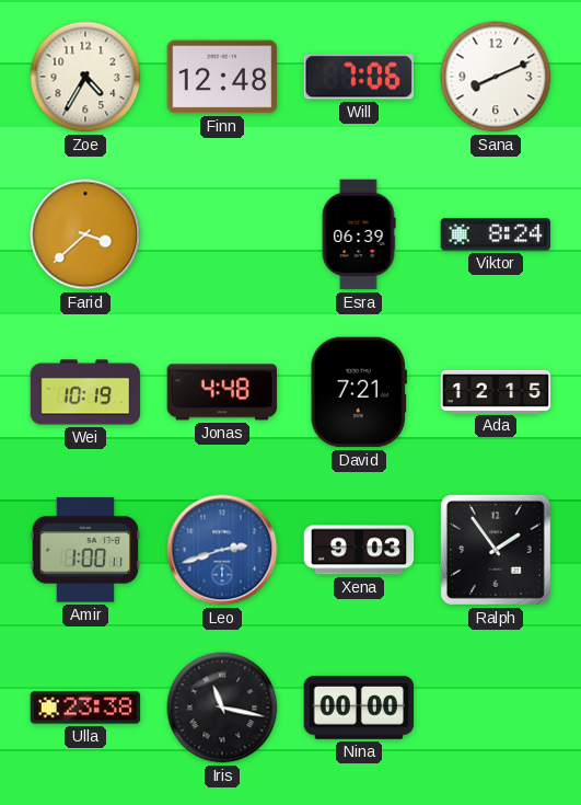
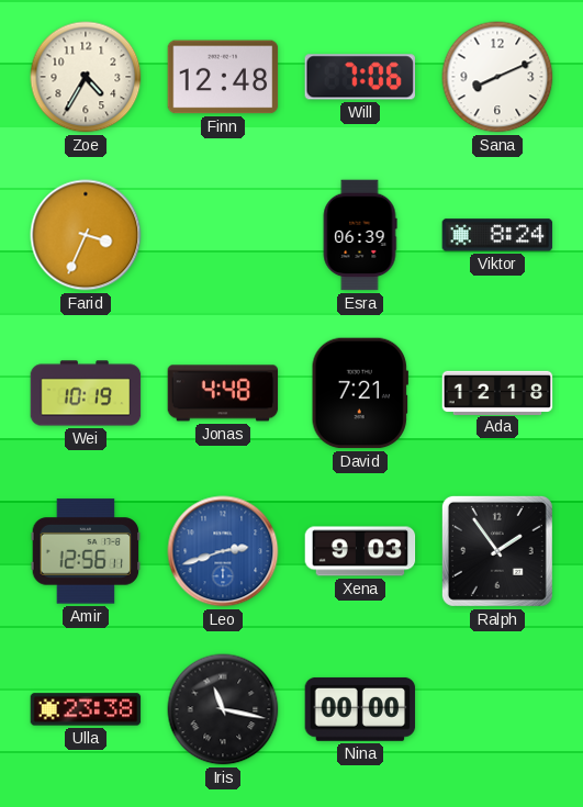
Farid: 3:38 -> 3:34
Ada: 12:15 -> 12:18
Amir: 1:00 -> 12:56
